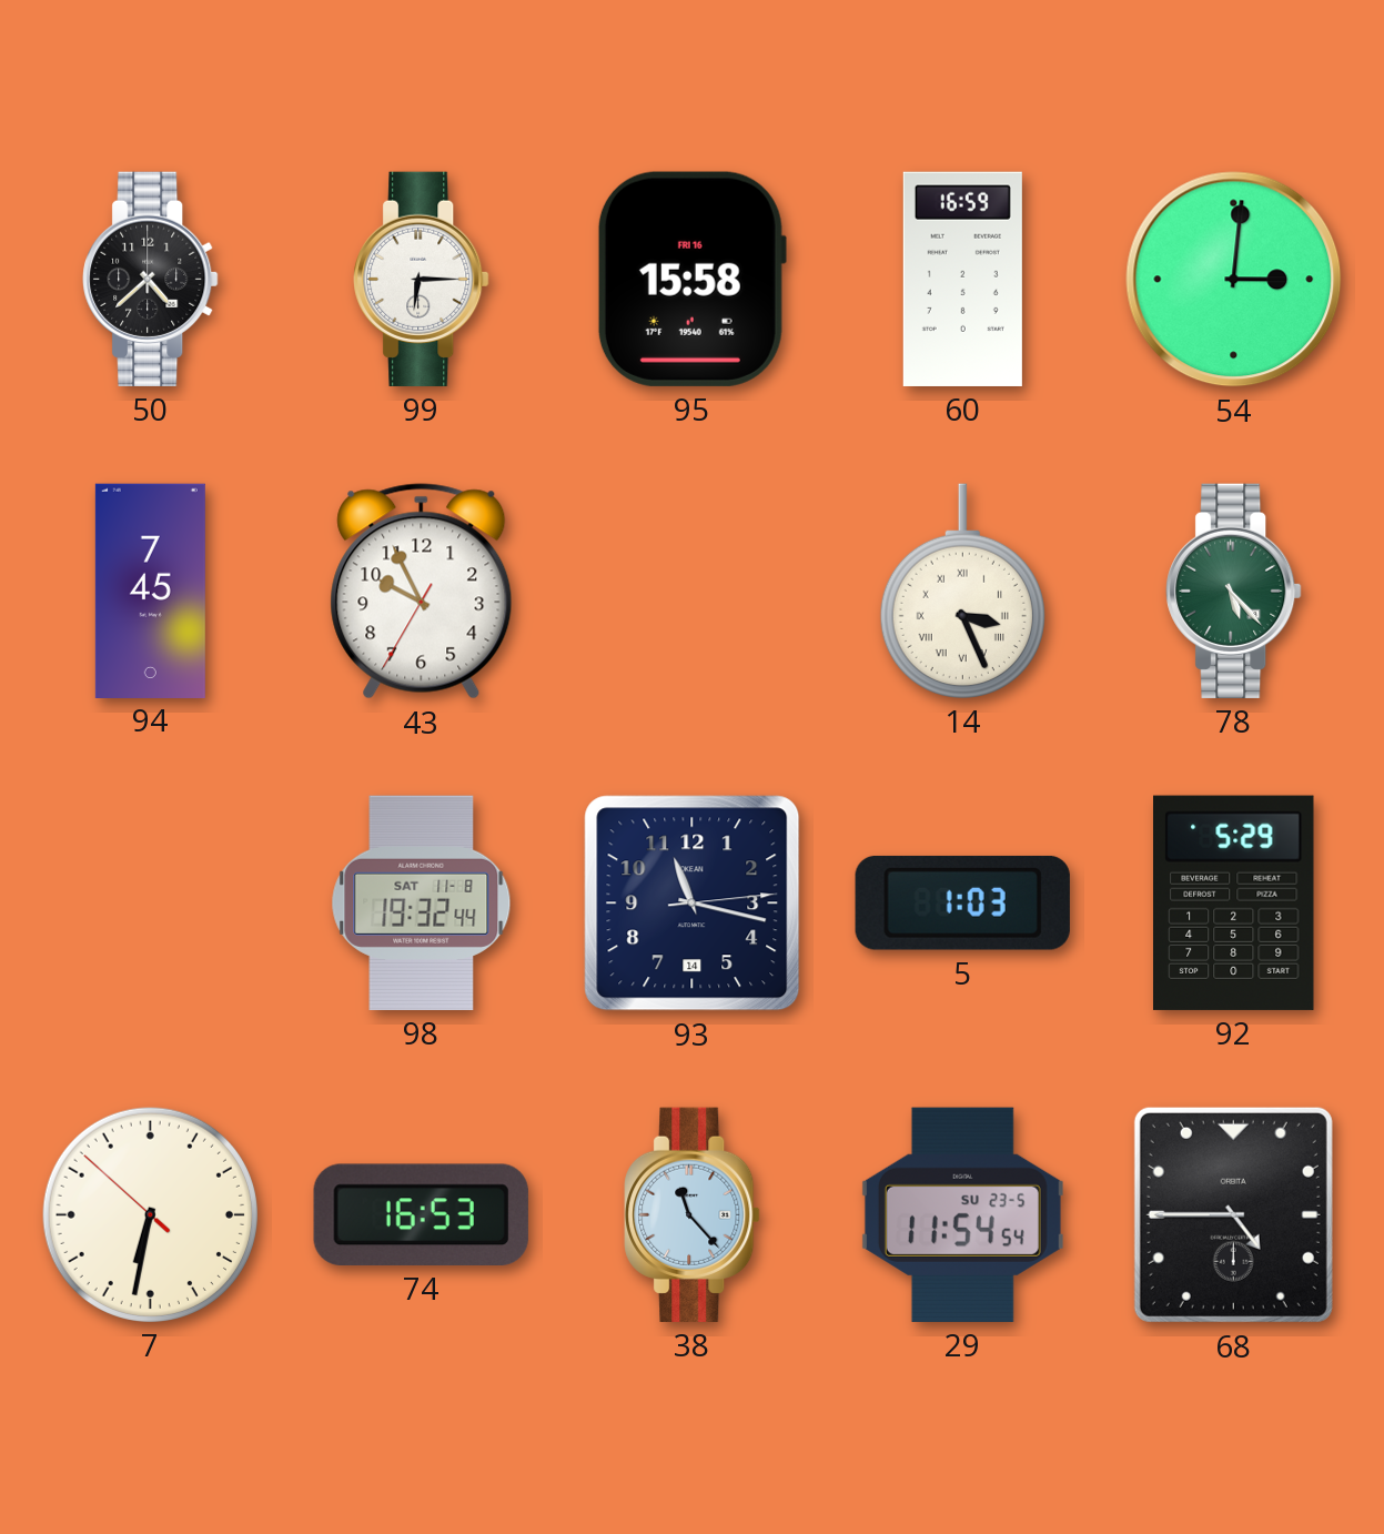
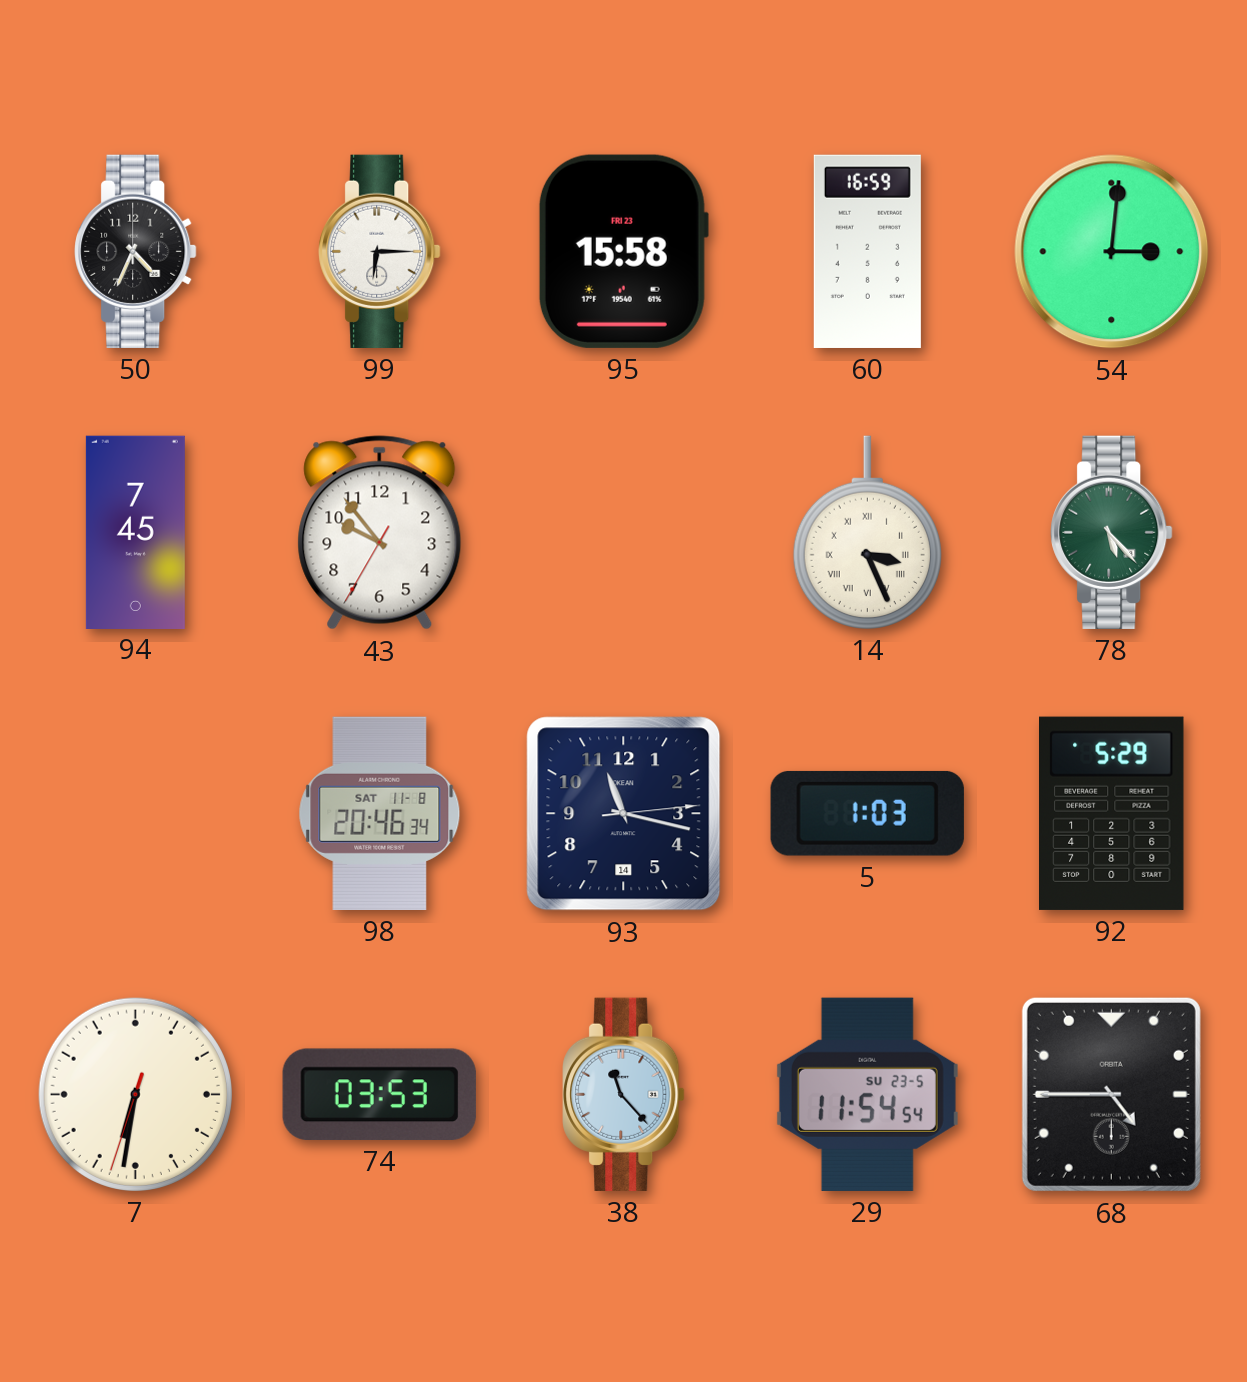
50: 4:38 -> 4:34
95 date: FRI 16 -> FRI 23
43: 9:55 -> 9:53
98: 19:32 -> 20:46
7: 6:31:52 -> 6:31:33
74: 16:53 -> 03:53
